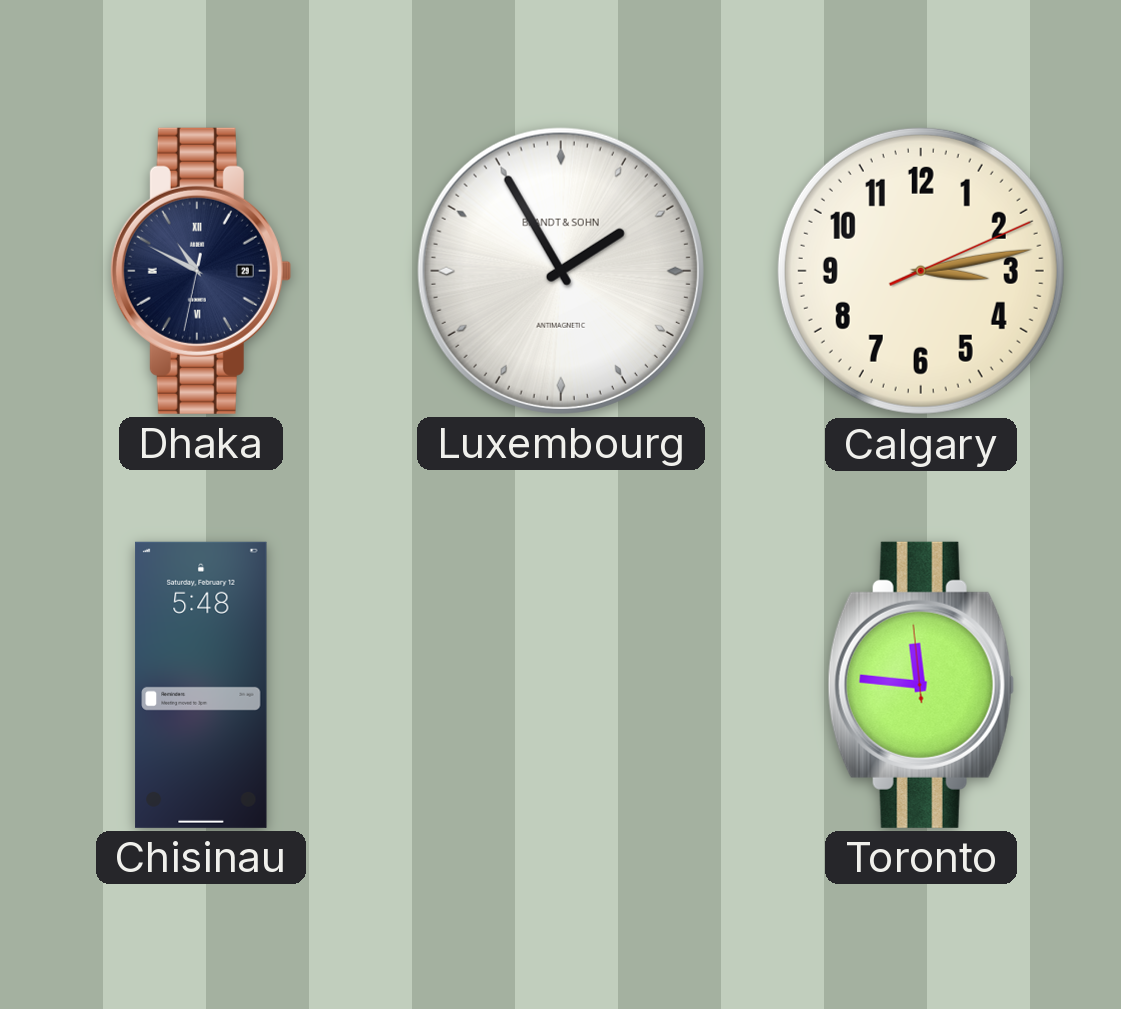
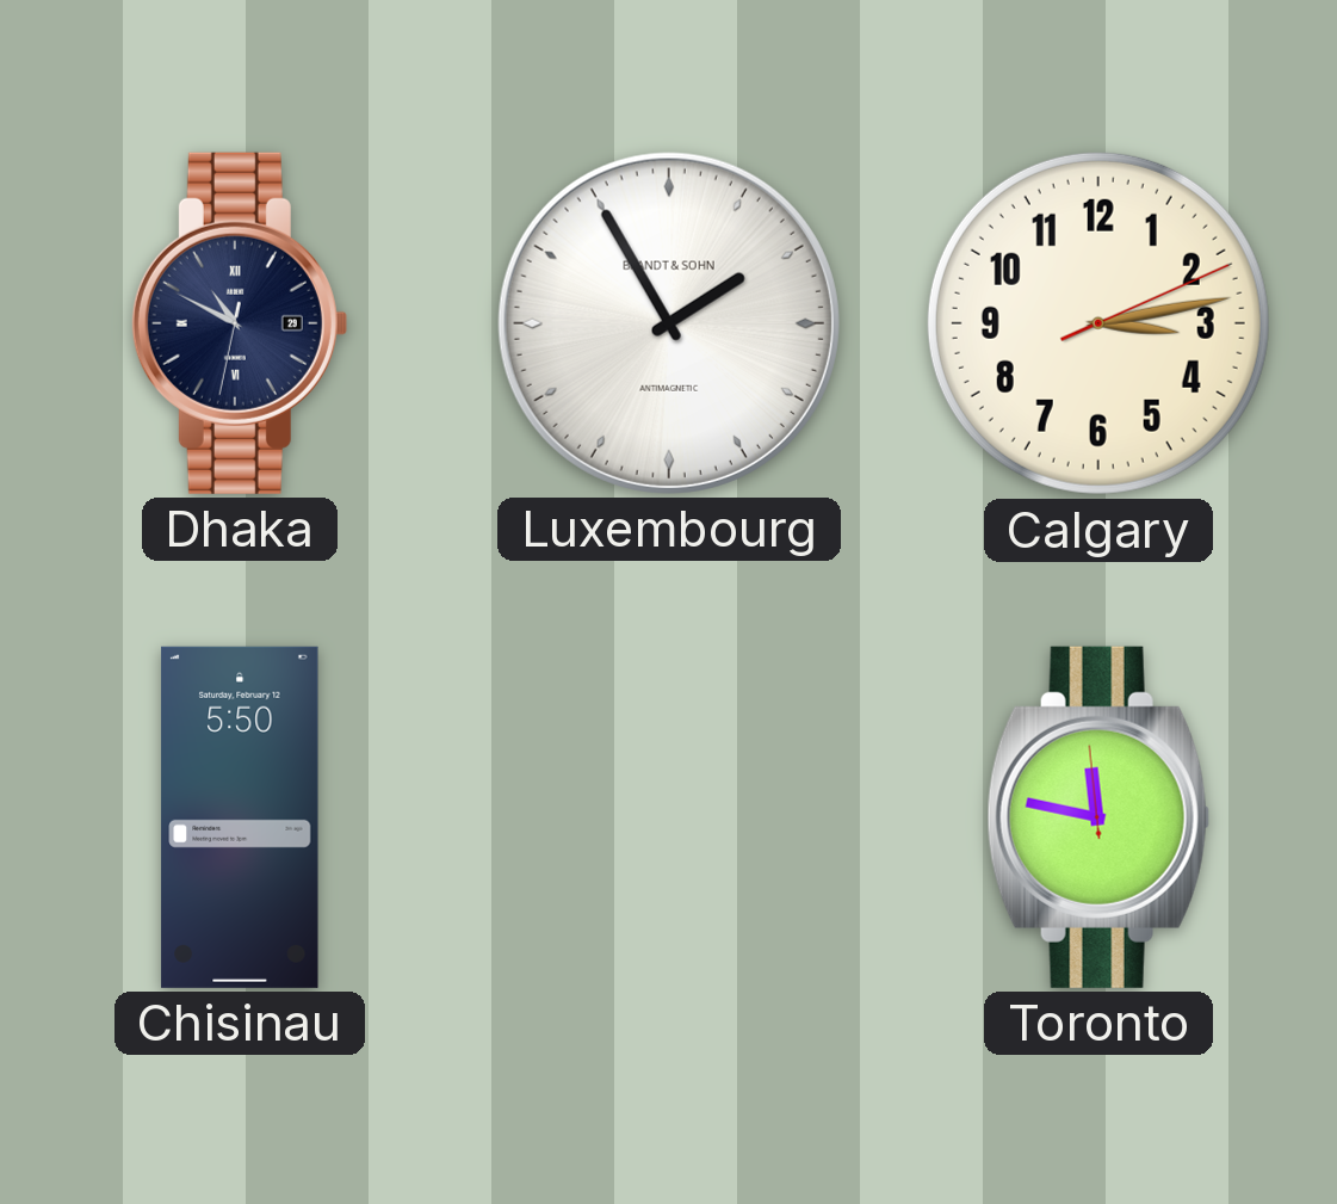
Chisinau: 5:48 -> 5:50
Toronto: 11:45 -> 11:46
